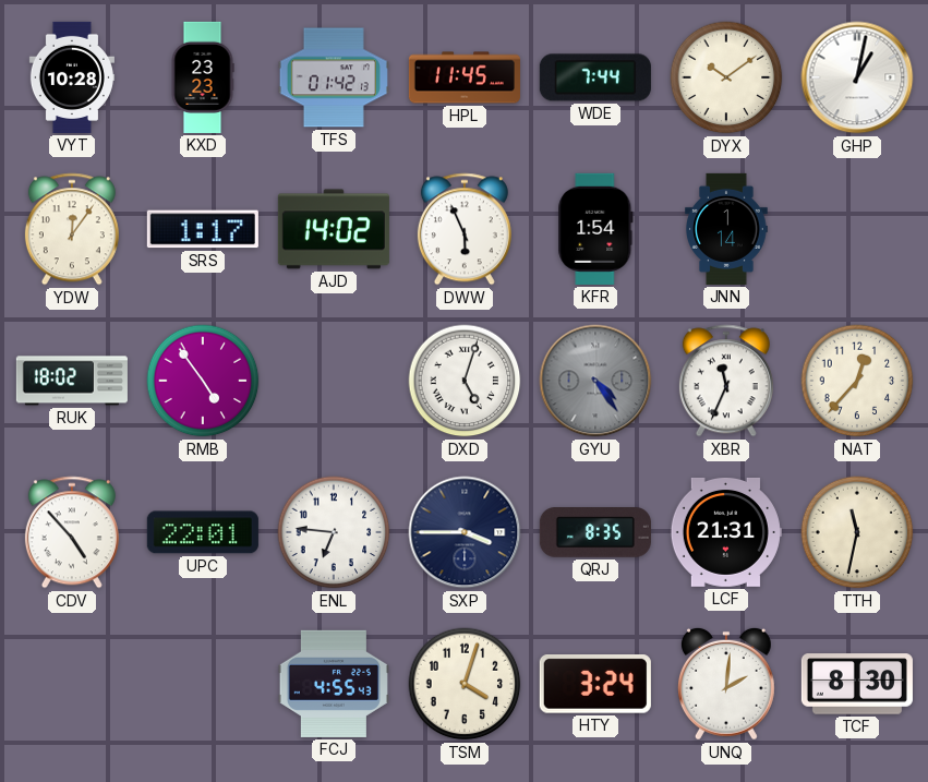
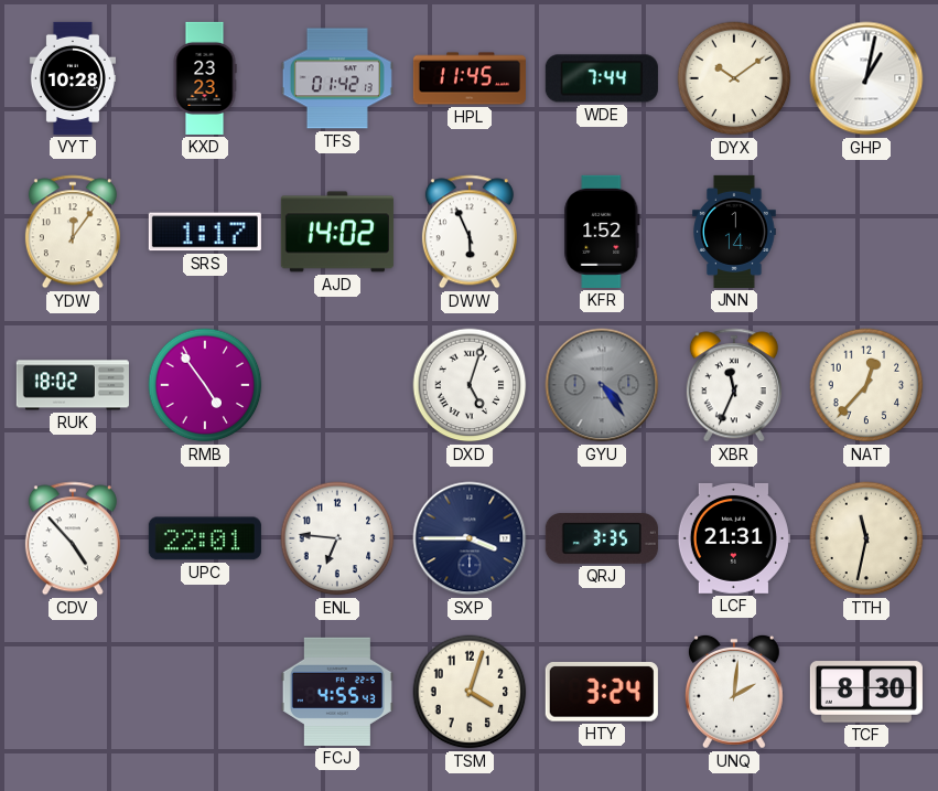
KFR: 1:54 -> 1:52
QRJ: 8:35 -> 3:35
